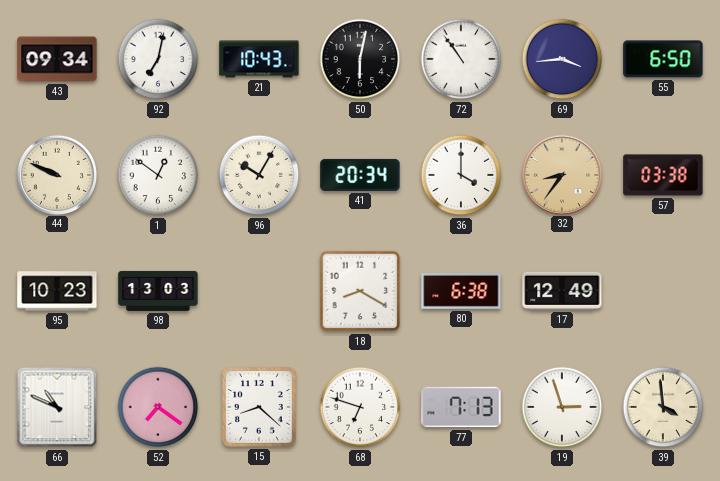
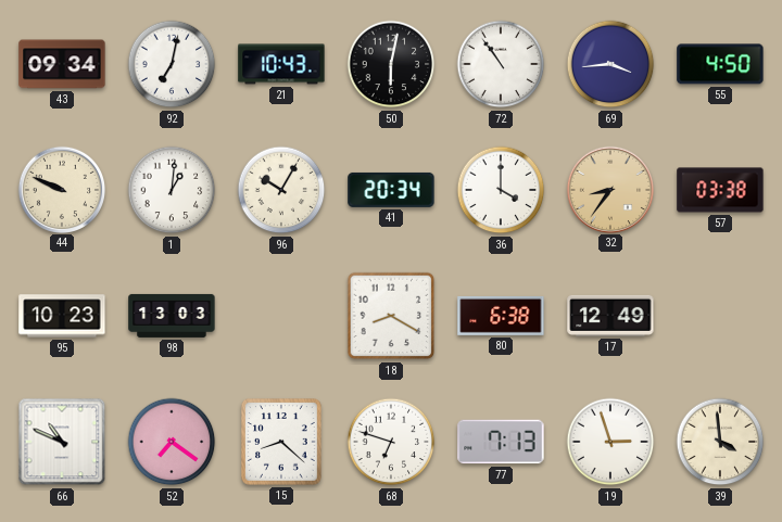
55: 6:50 -> 4:50
1: 12:51 -> 1:01
